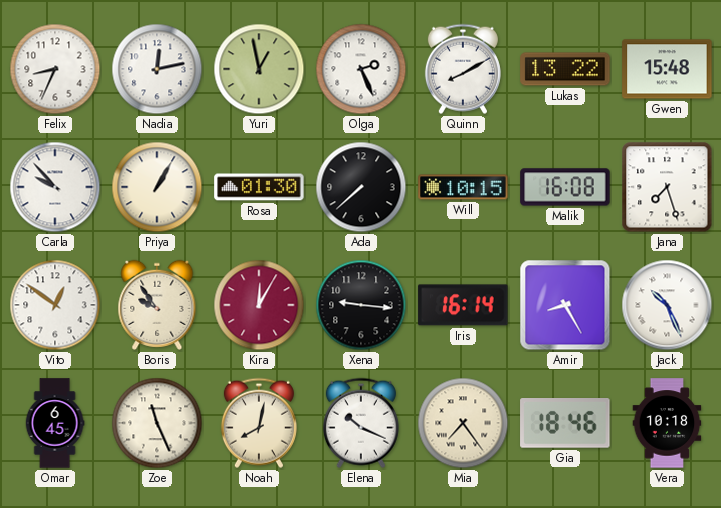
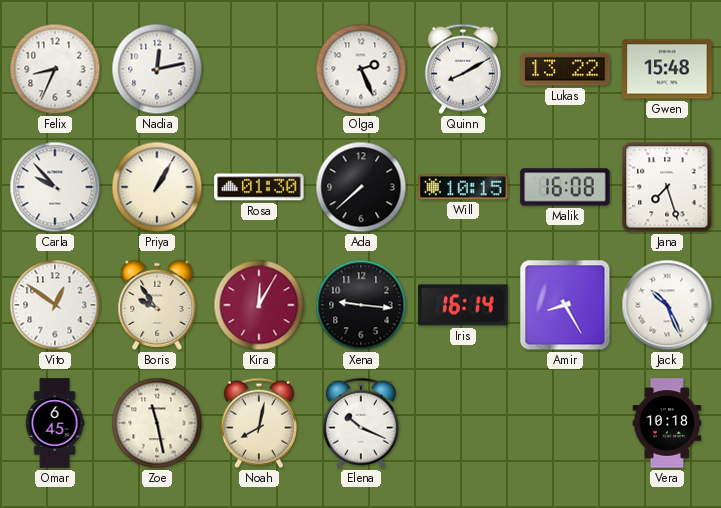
Yuri: 12:58 -> none
Zoe: 11:26 -> 11:28
Mia: 7:24 -> none
Gia: 18:46 -> none
